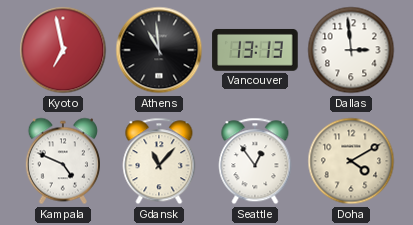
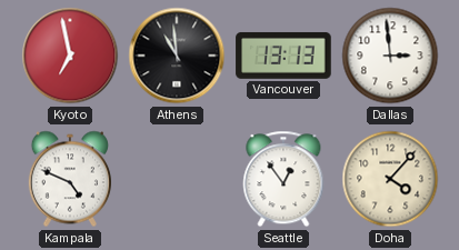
Gdansk: 11:07 -> none
Doha: 4:10 -> 4:07
